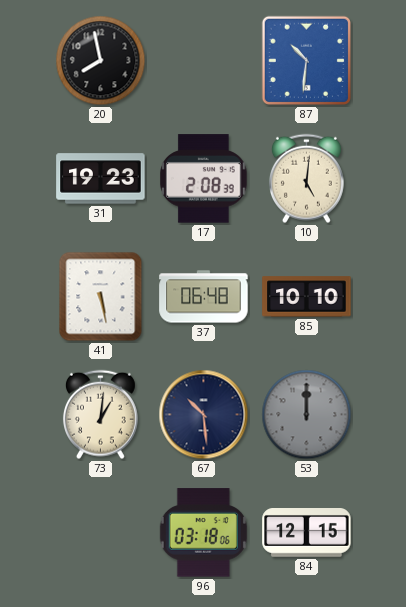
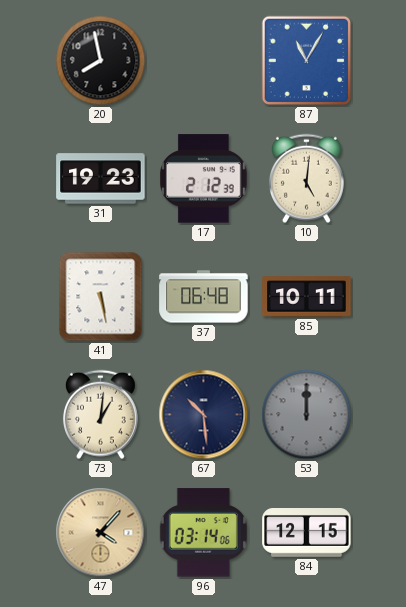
87: 10:31 -> 11:05
17: 2:08 -> 2:12
85: 10:10 -> 10:11
47: none -> 4:07
96: 03:18 -> 03:14
